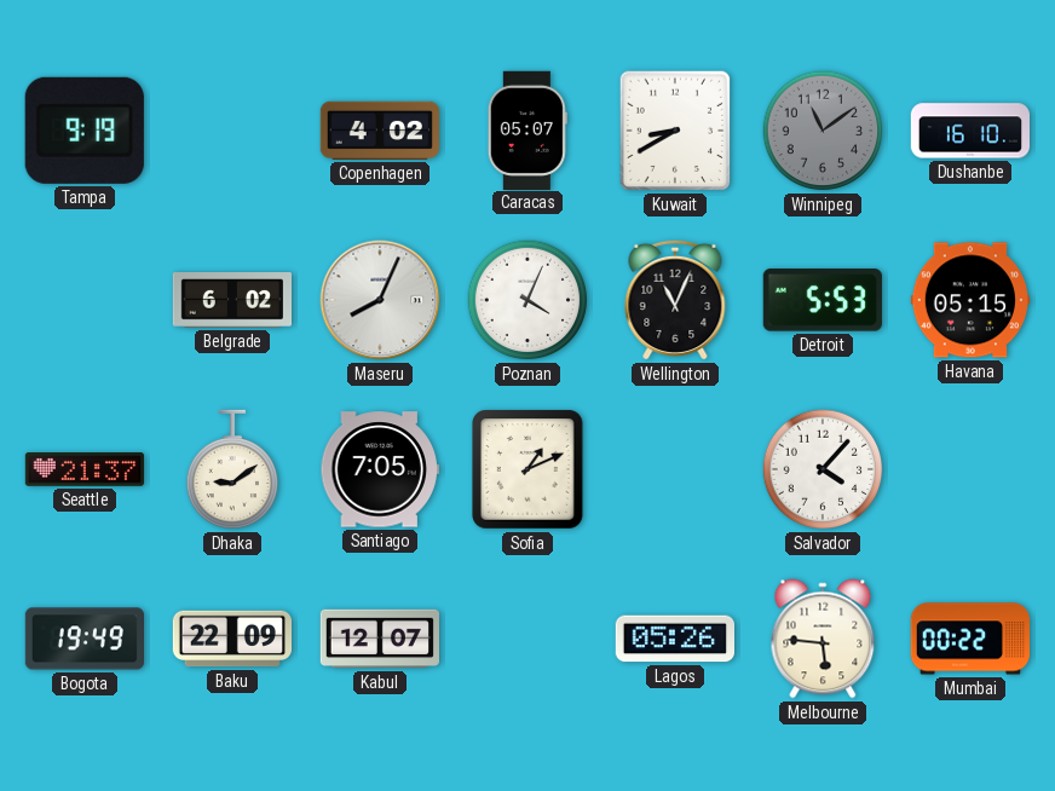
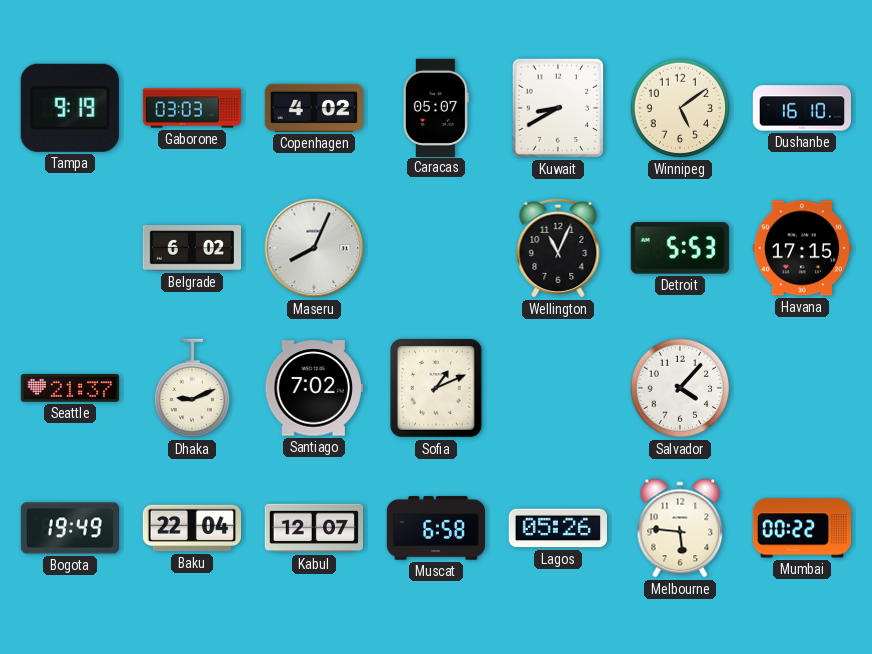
Gaborone: none -> 03:03
Winnipeg: 11:09 -> 5:09
Winnipeg dial: grey -> cream
Poznan: 4:04 -> none
Havana: 05:15 -> 17:15
Dhaka: 9:09 -> 9:11
Santiago: 7:05 -> 7:02
Baku: 22:09 -> 22:04
Muscat: none -> 6:58
